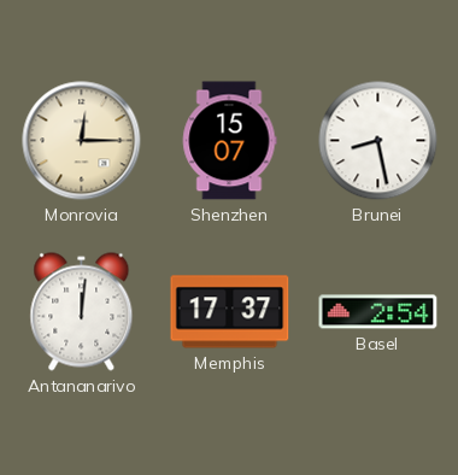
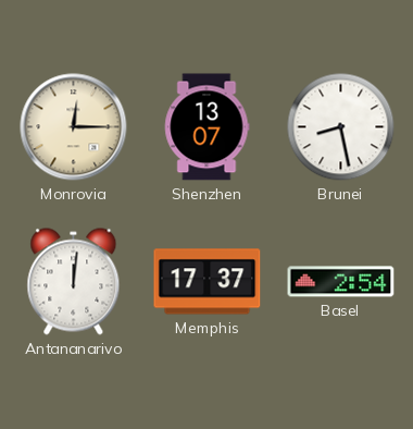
Shenzhen: 15:07 -> 13:07
